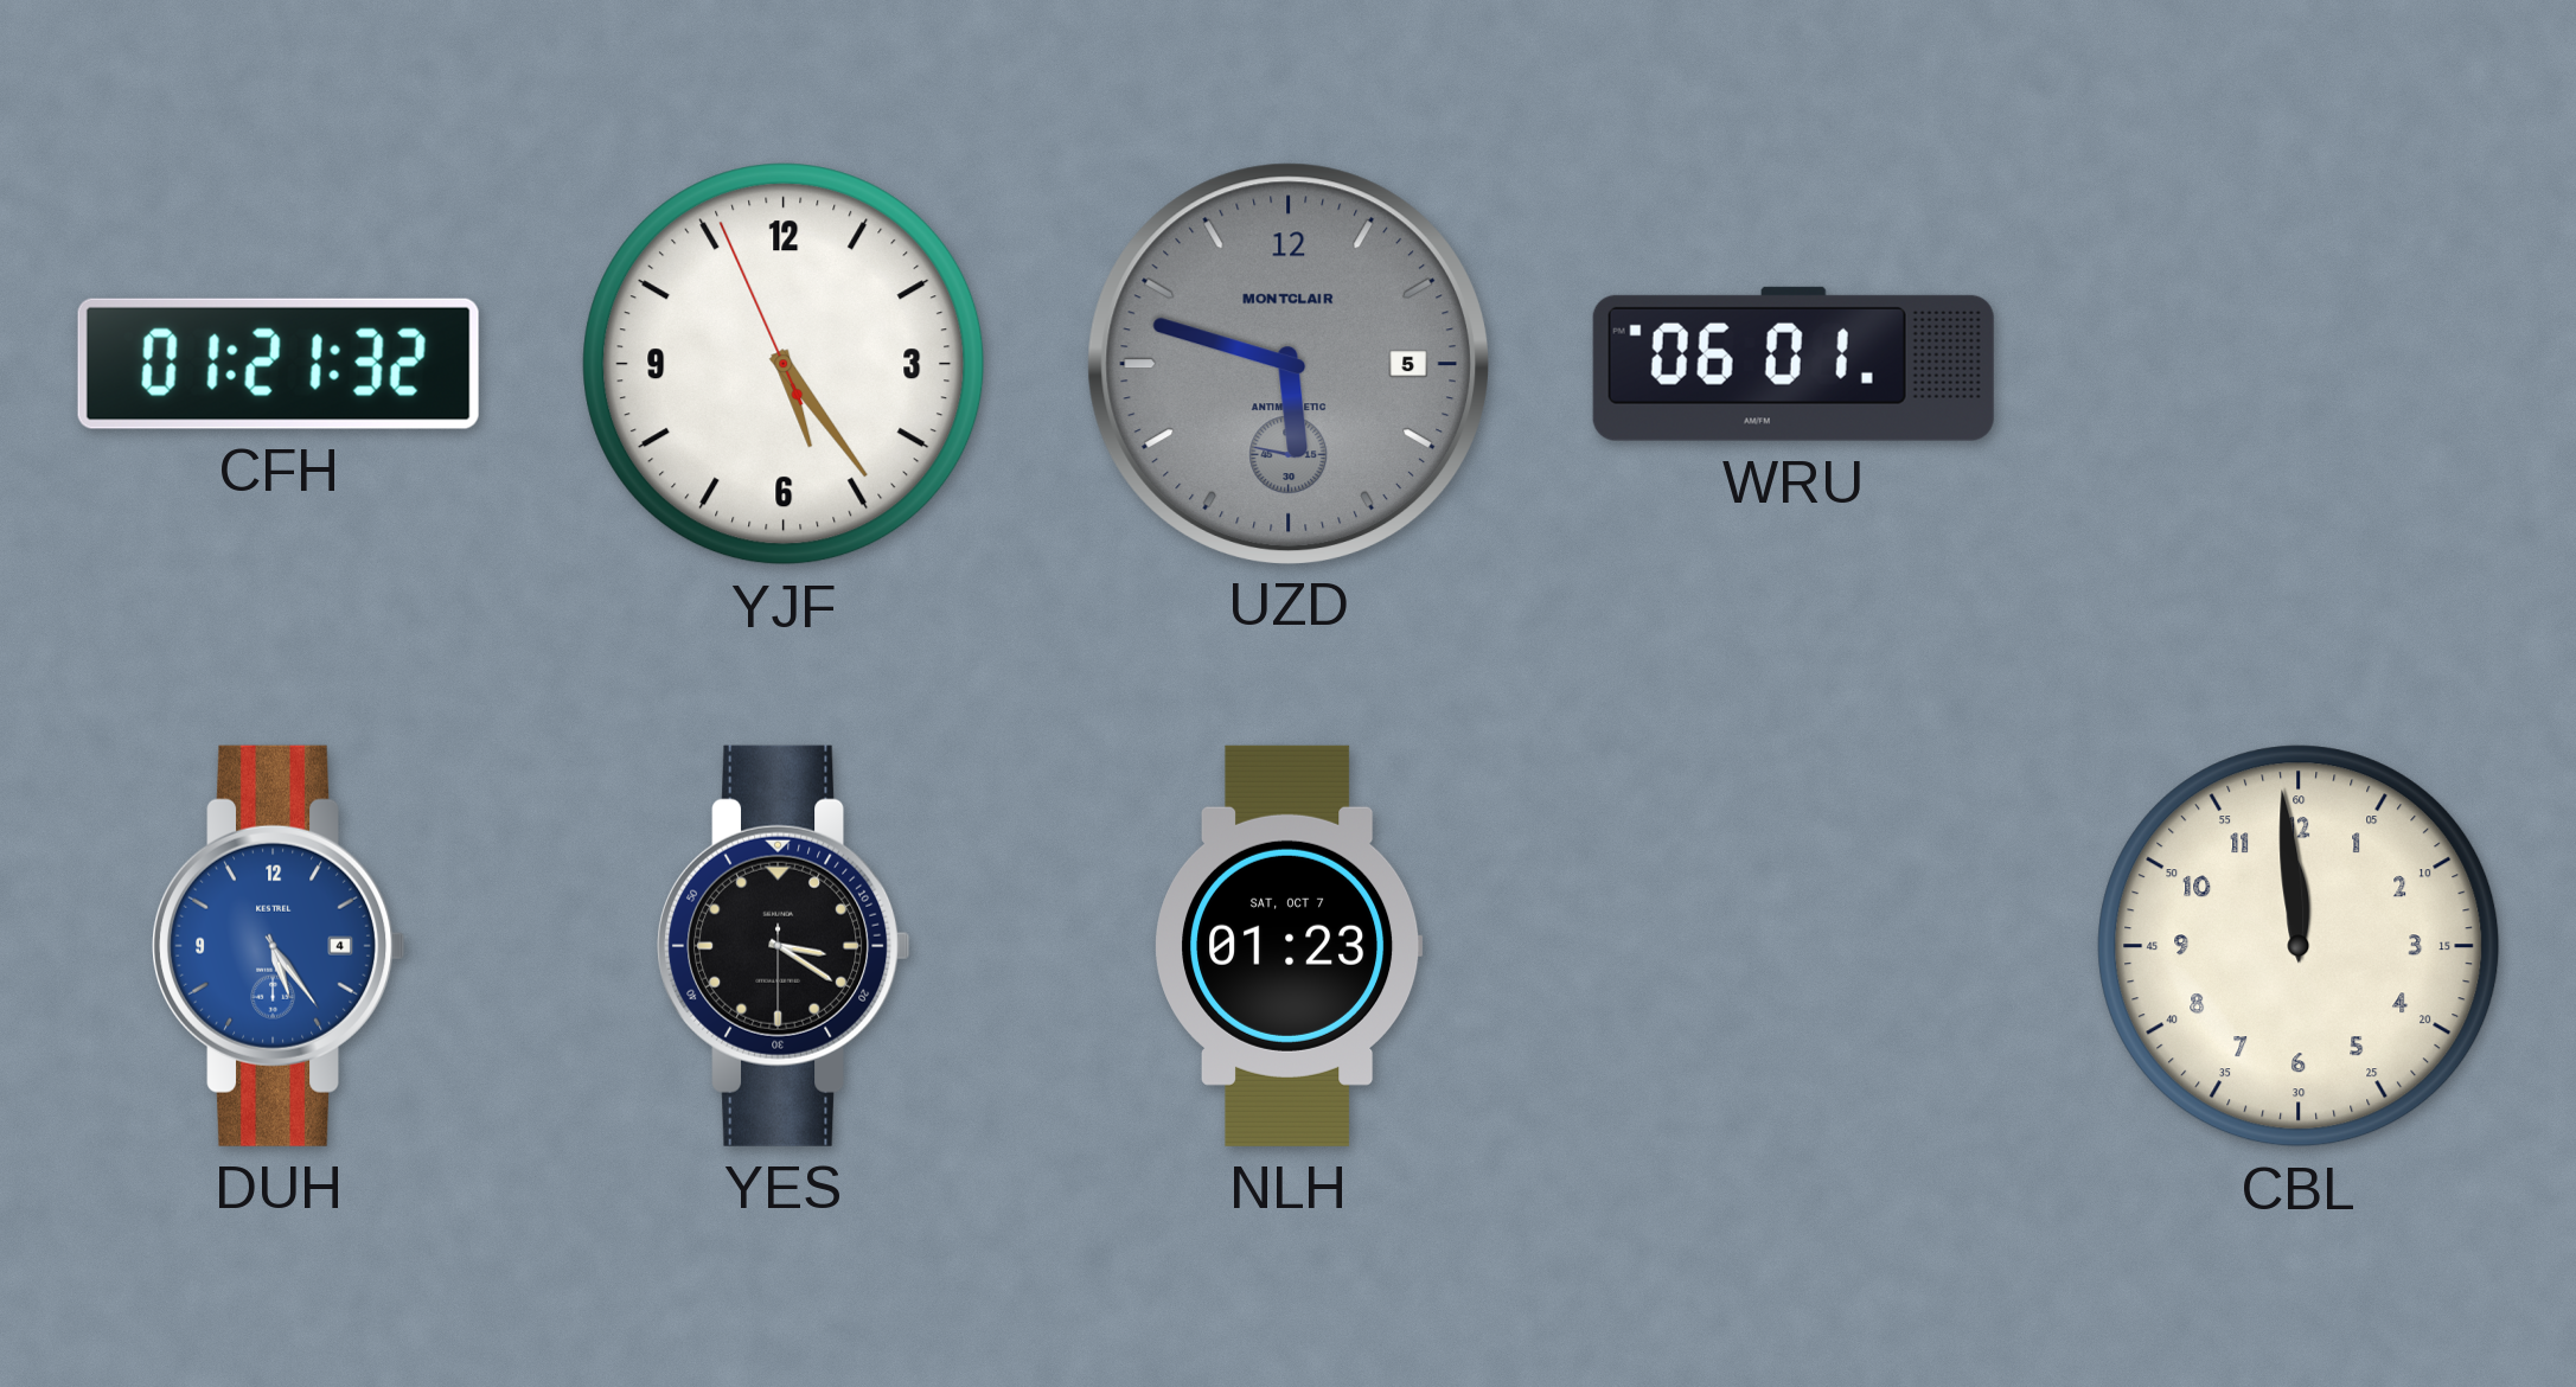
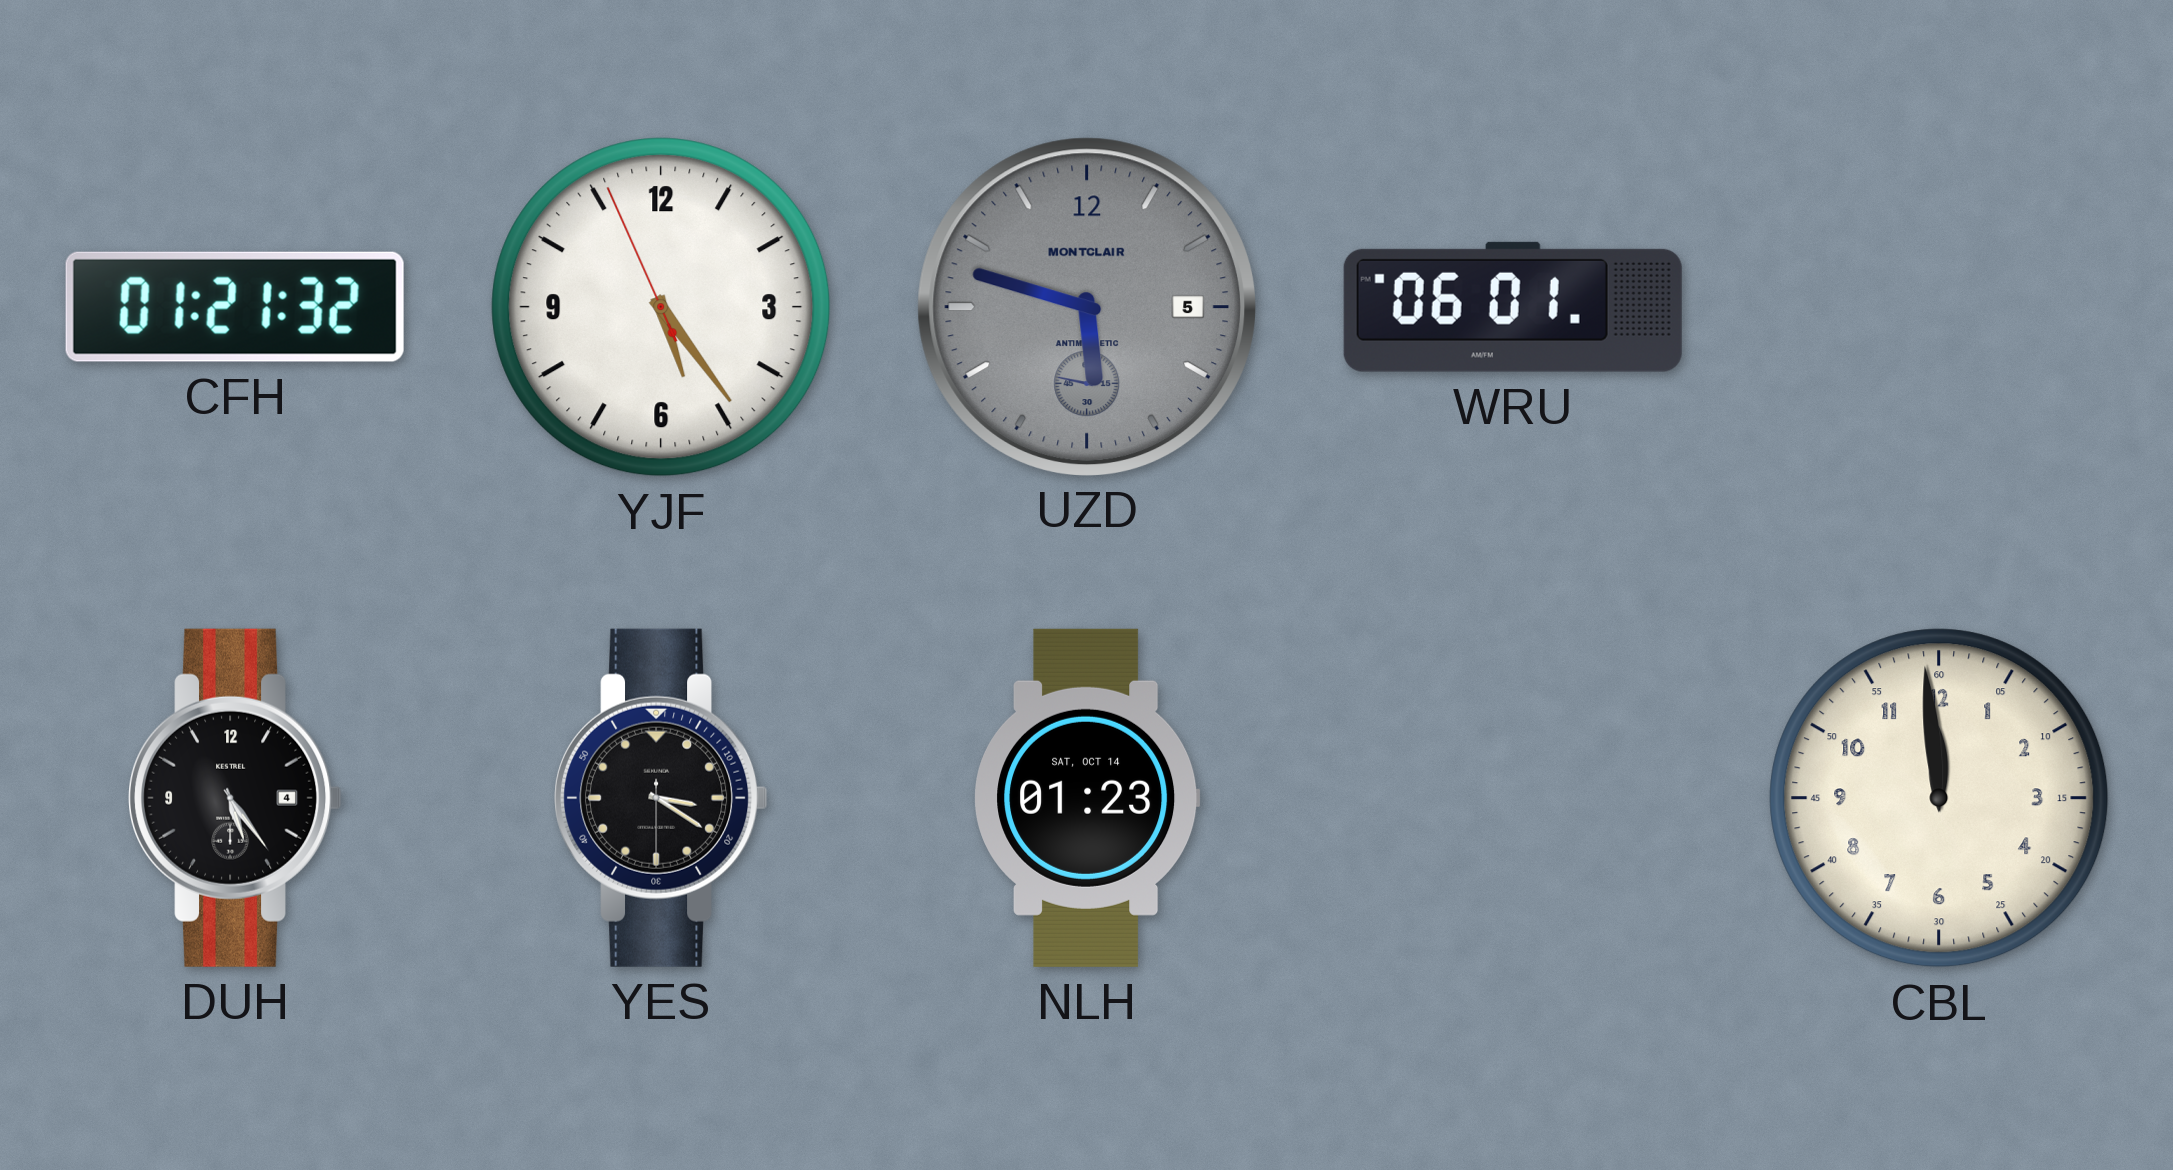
DUH dial: blue -> black
NLH date: SAT, OCT 7 -> SAT, OCT 14
